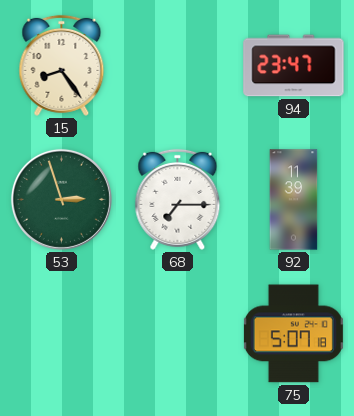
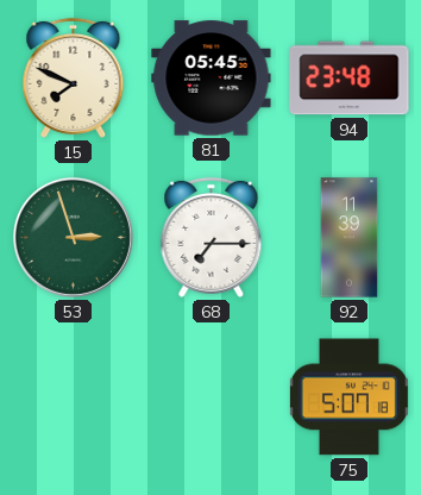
15: 8:24 -> 7:49
81: none -> 05:45
94: 23:47 -> 23:48
